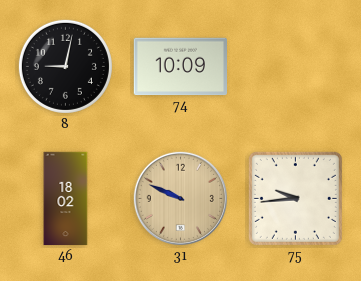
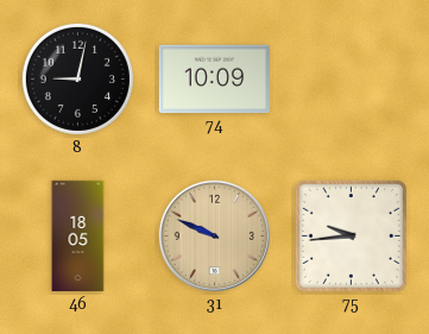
46: 18:02 -> 18:05
